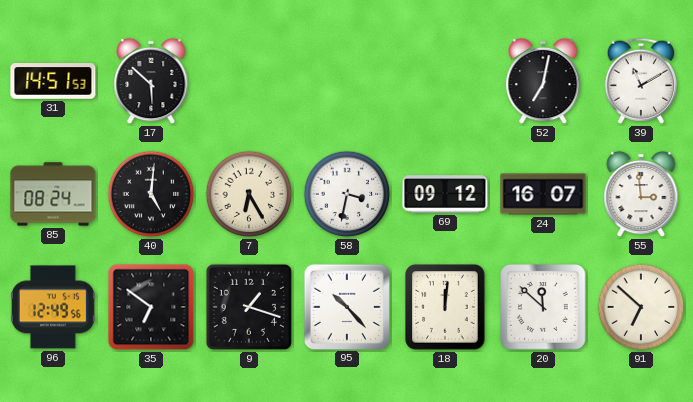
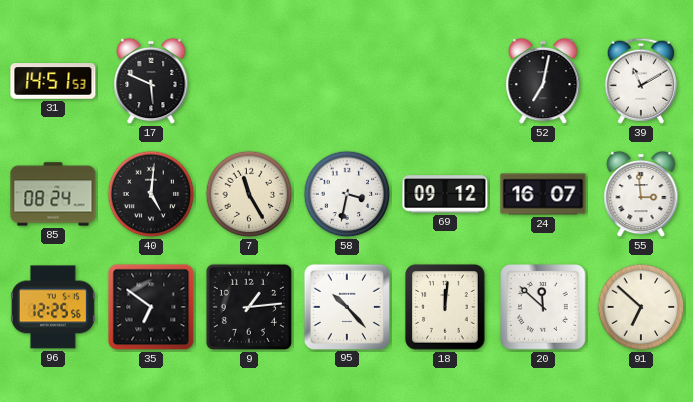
17: 5:52 -> 5:49
7: 6:25 -> 11:25
96: 12:49 -> 12:25
9: 1:18 -> 1:14
